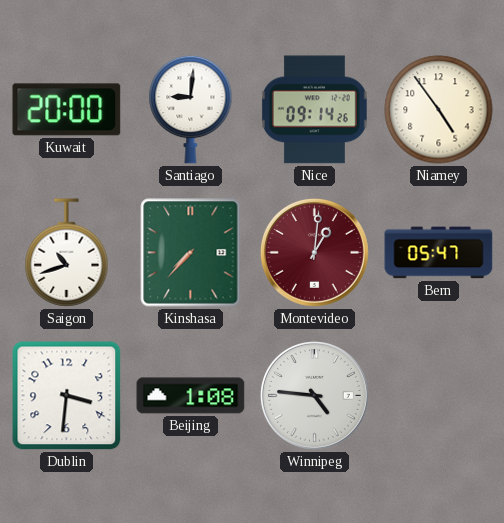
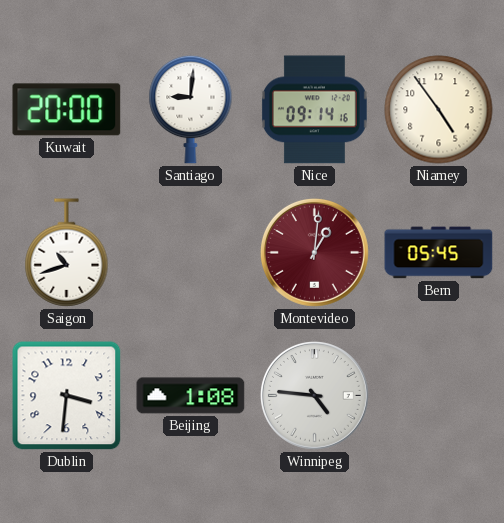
Nice: 09:14:26 -> 09:14:16
Kinshasa: 7:37 -> none
Bern: 05:47 -> 05:45
